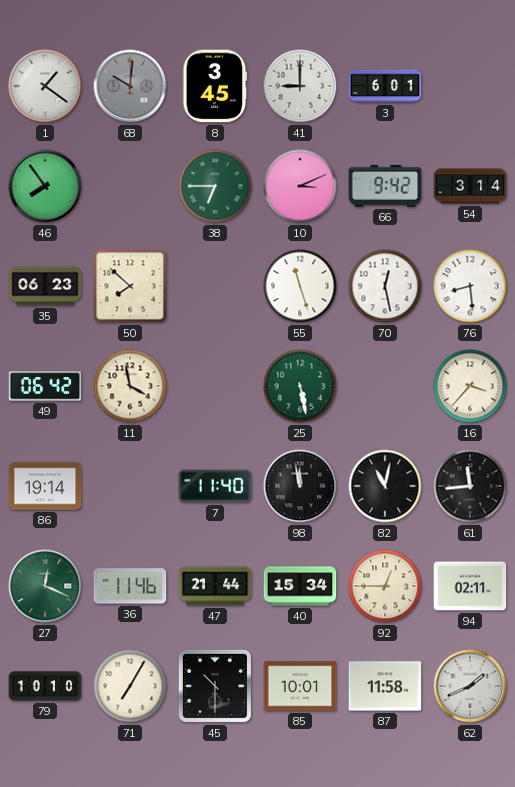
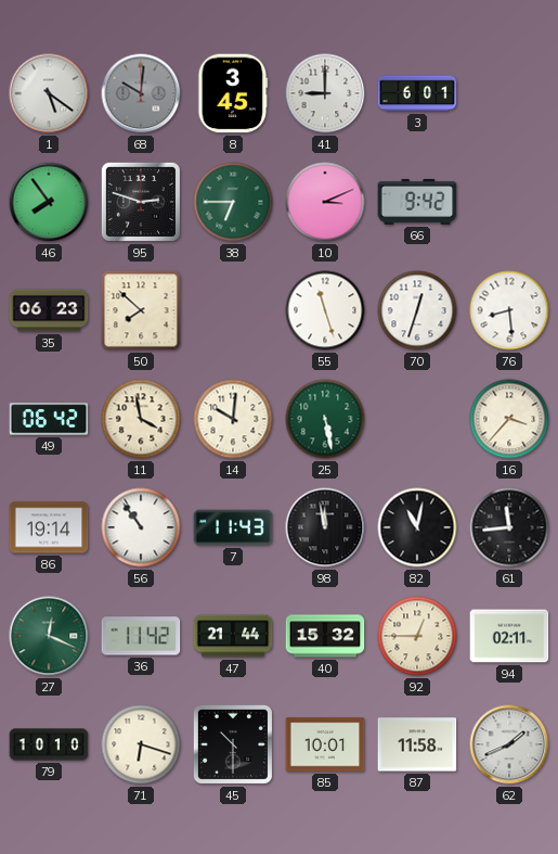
1: 1:21 -> 5:21
95: none -> 2:48
54: 3:14 -> none
70: 12:28 -> 12:33
14: none -> 10:01
56: none -> 10:54
7: 11:40 -> 11:43
36: 11:46 -> 11:42
40: 15:34 -> 15:32
71: 7:05 -> 6:18
